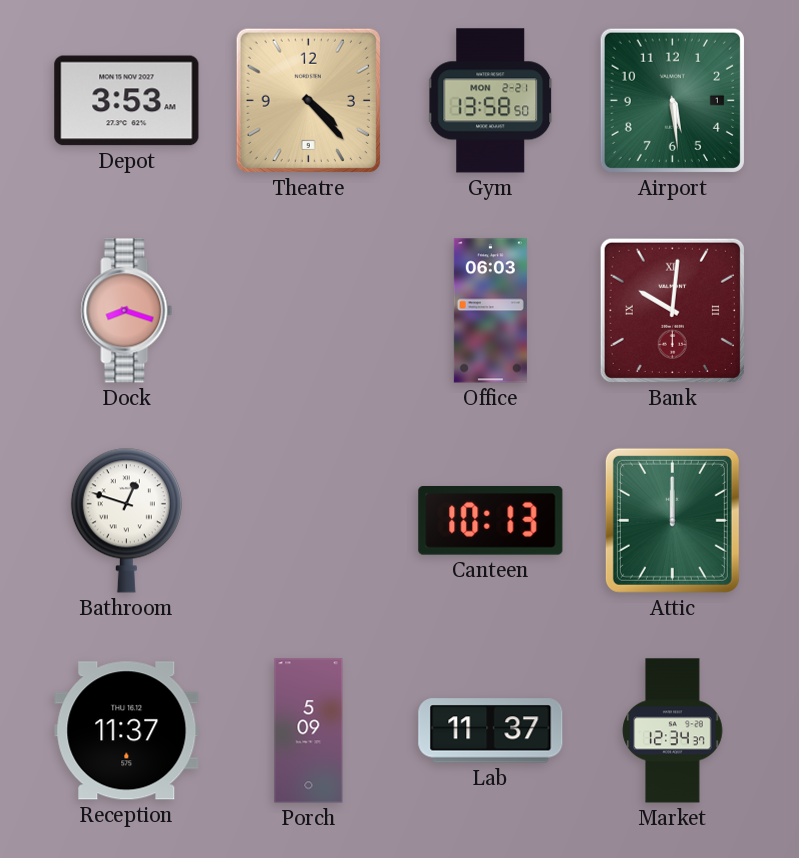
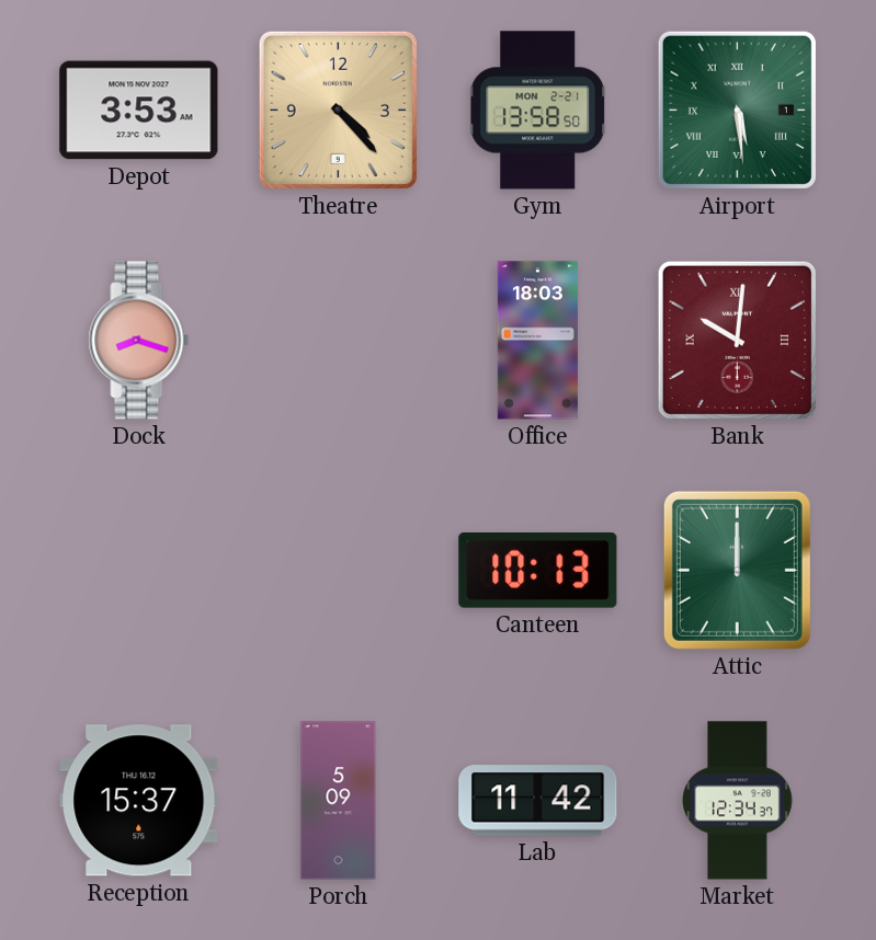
Airport numerals: Arabic -> Roman
Office: 06:03 -> 18:03
Bathroom: 12:48 -> none
Reception: 11:37 -> 15:37
Lab: 11:37 -> 11:42
